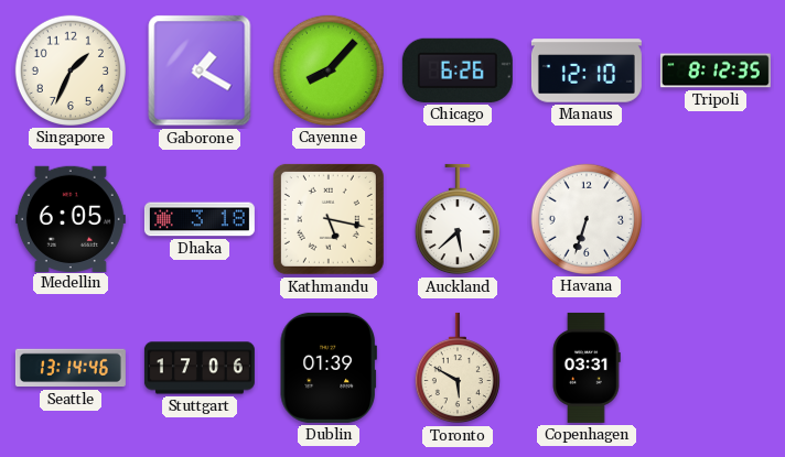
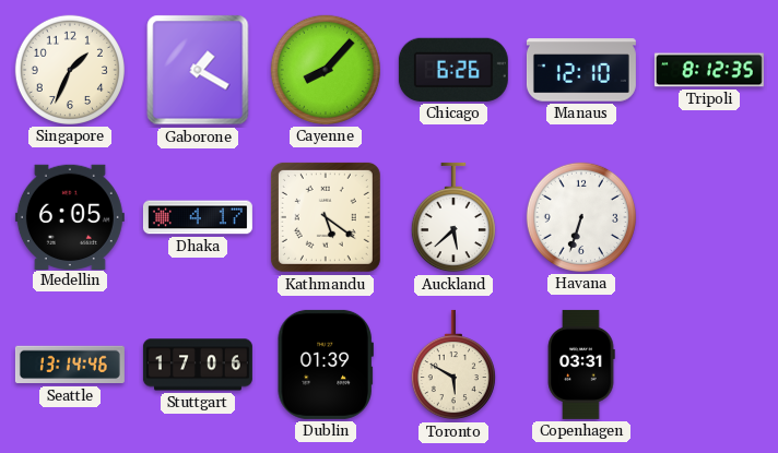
Dhaka: 3:18 -> 4:17
Kathmandu: 5:17 -> 5:21
